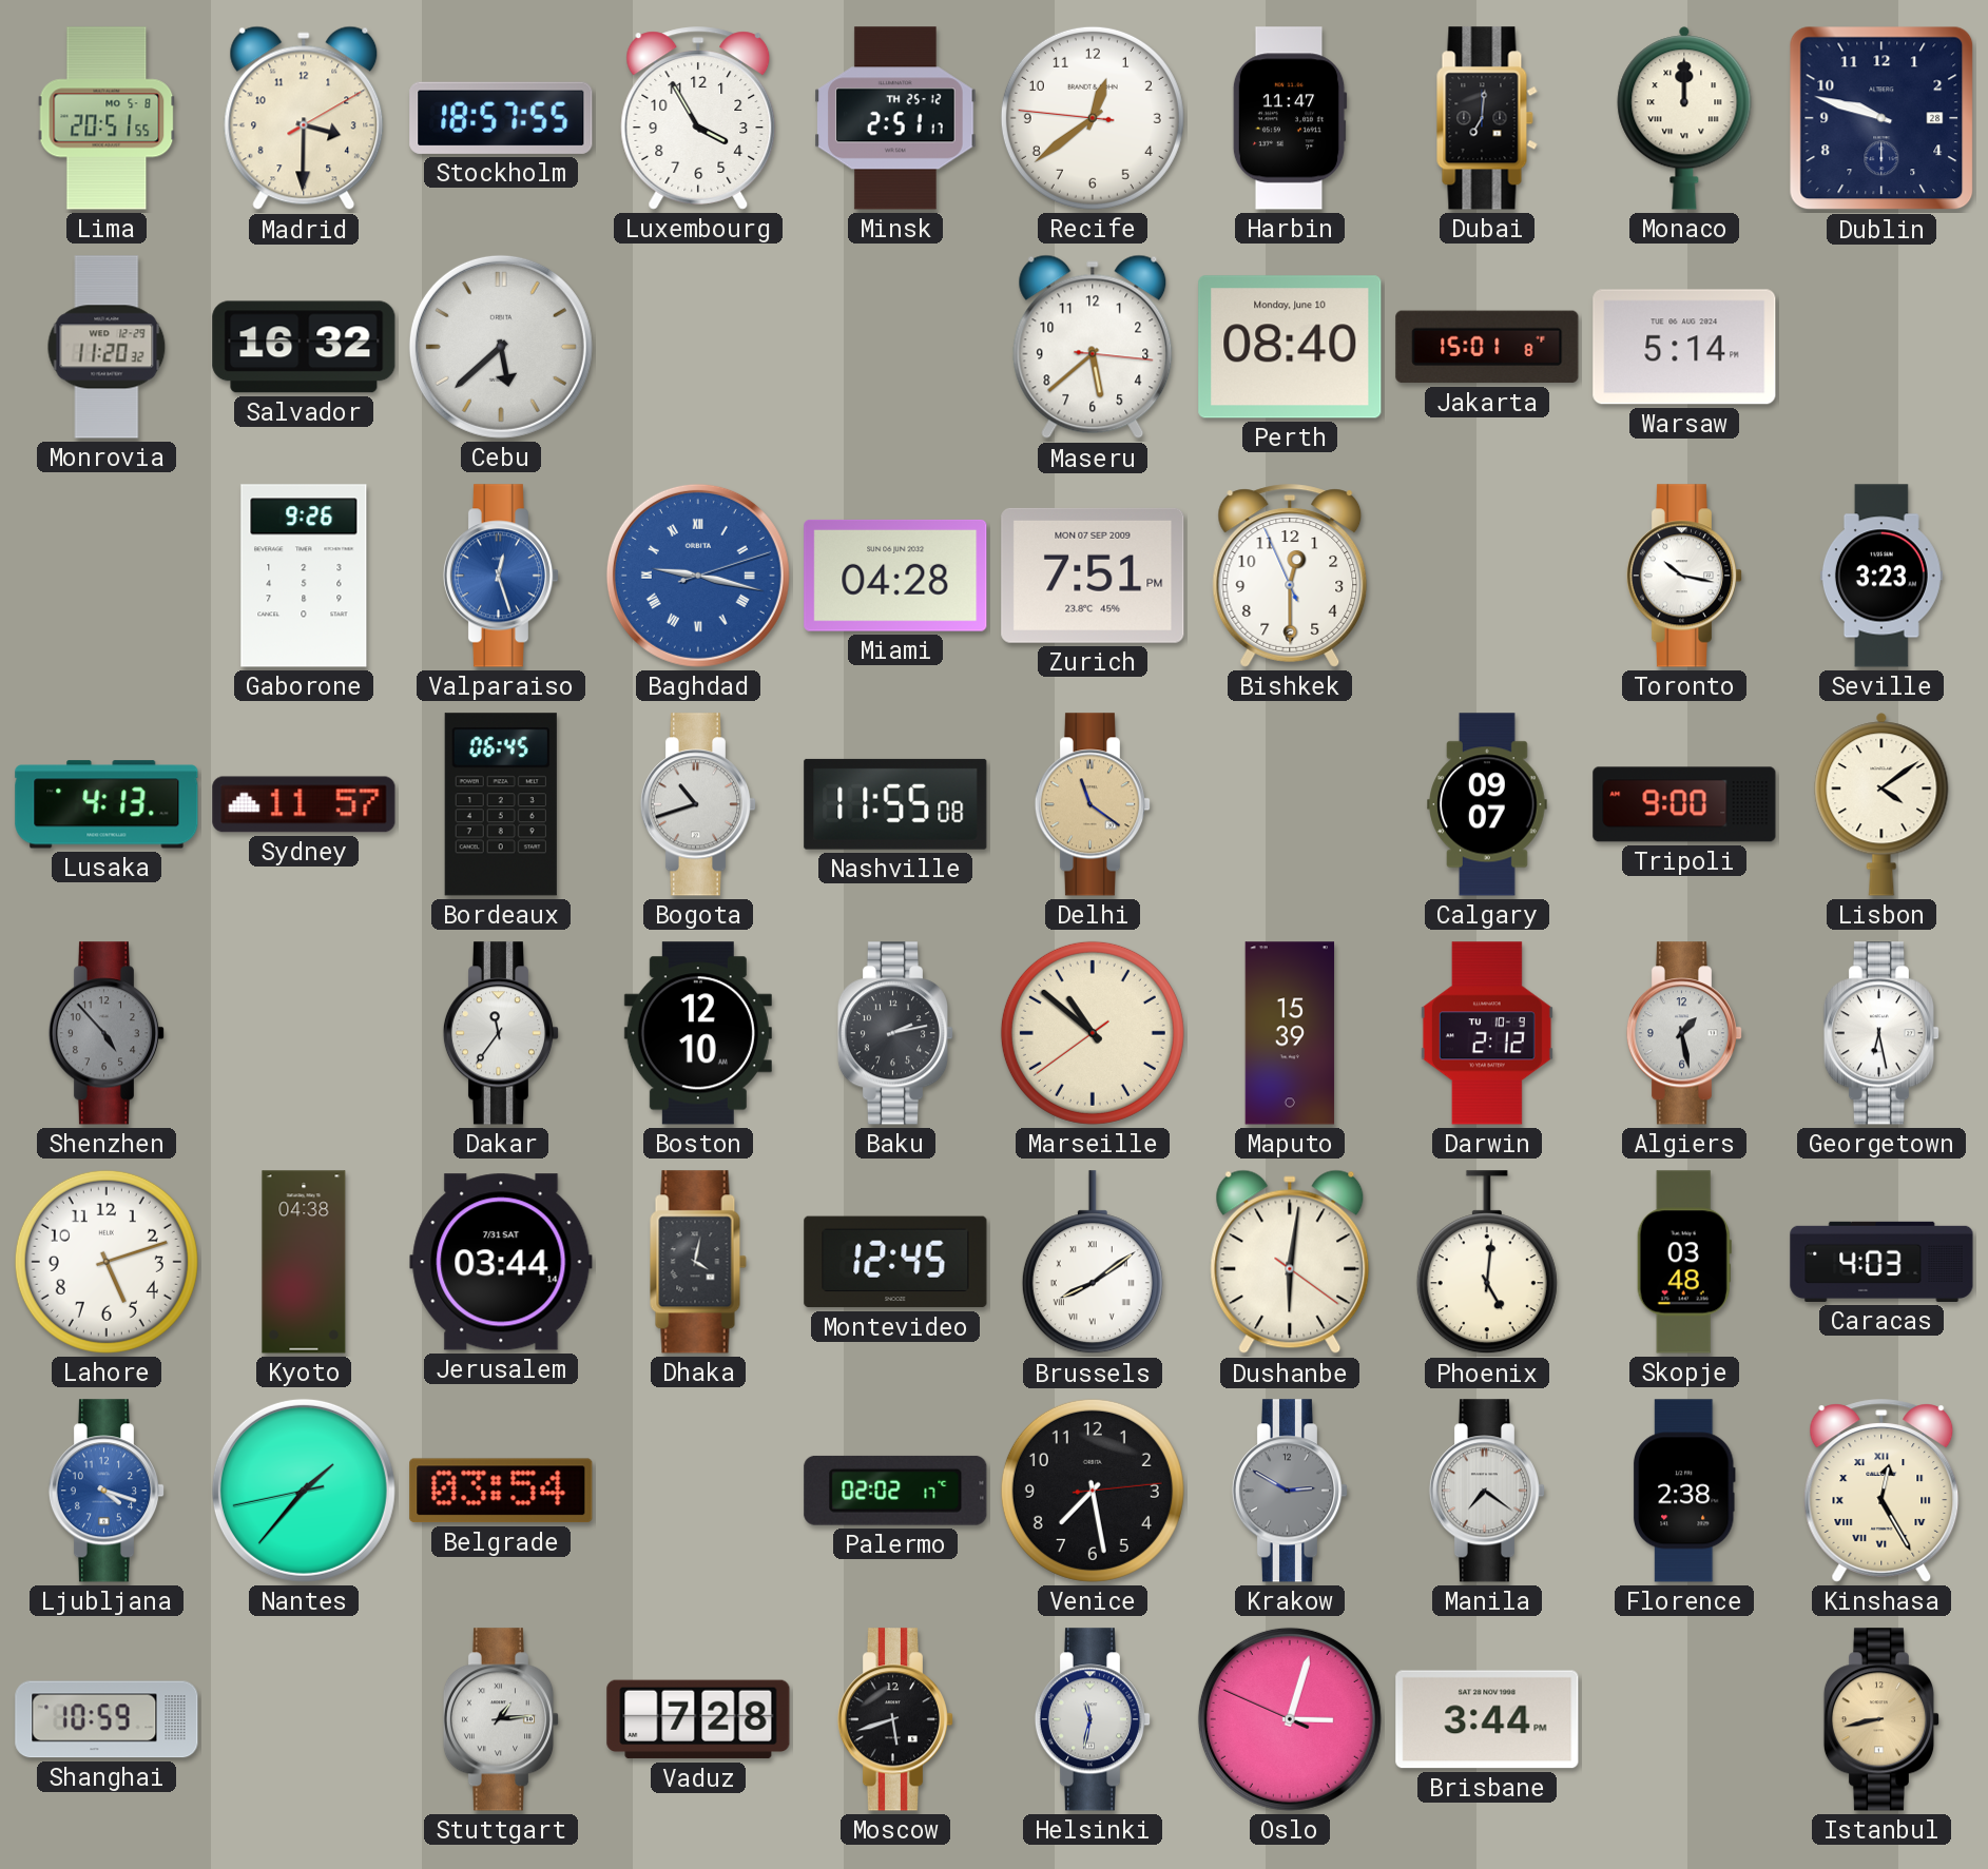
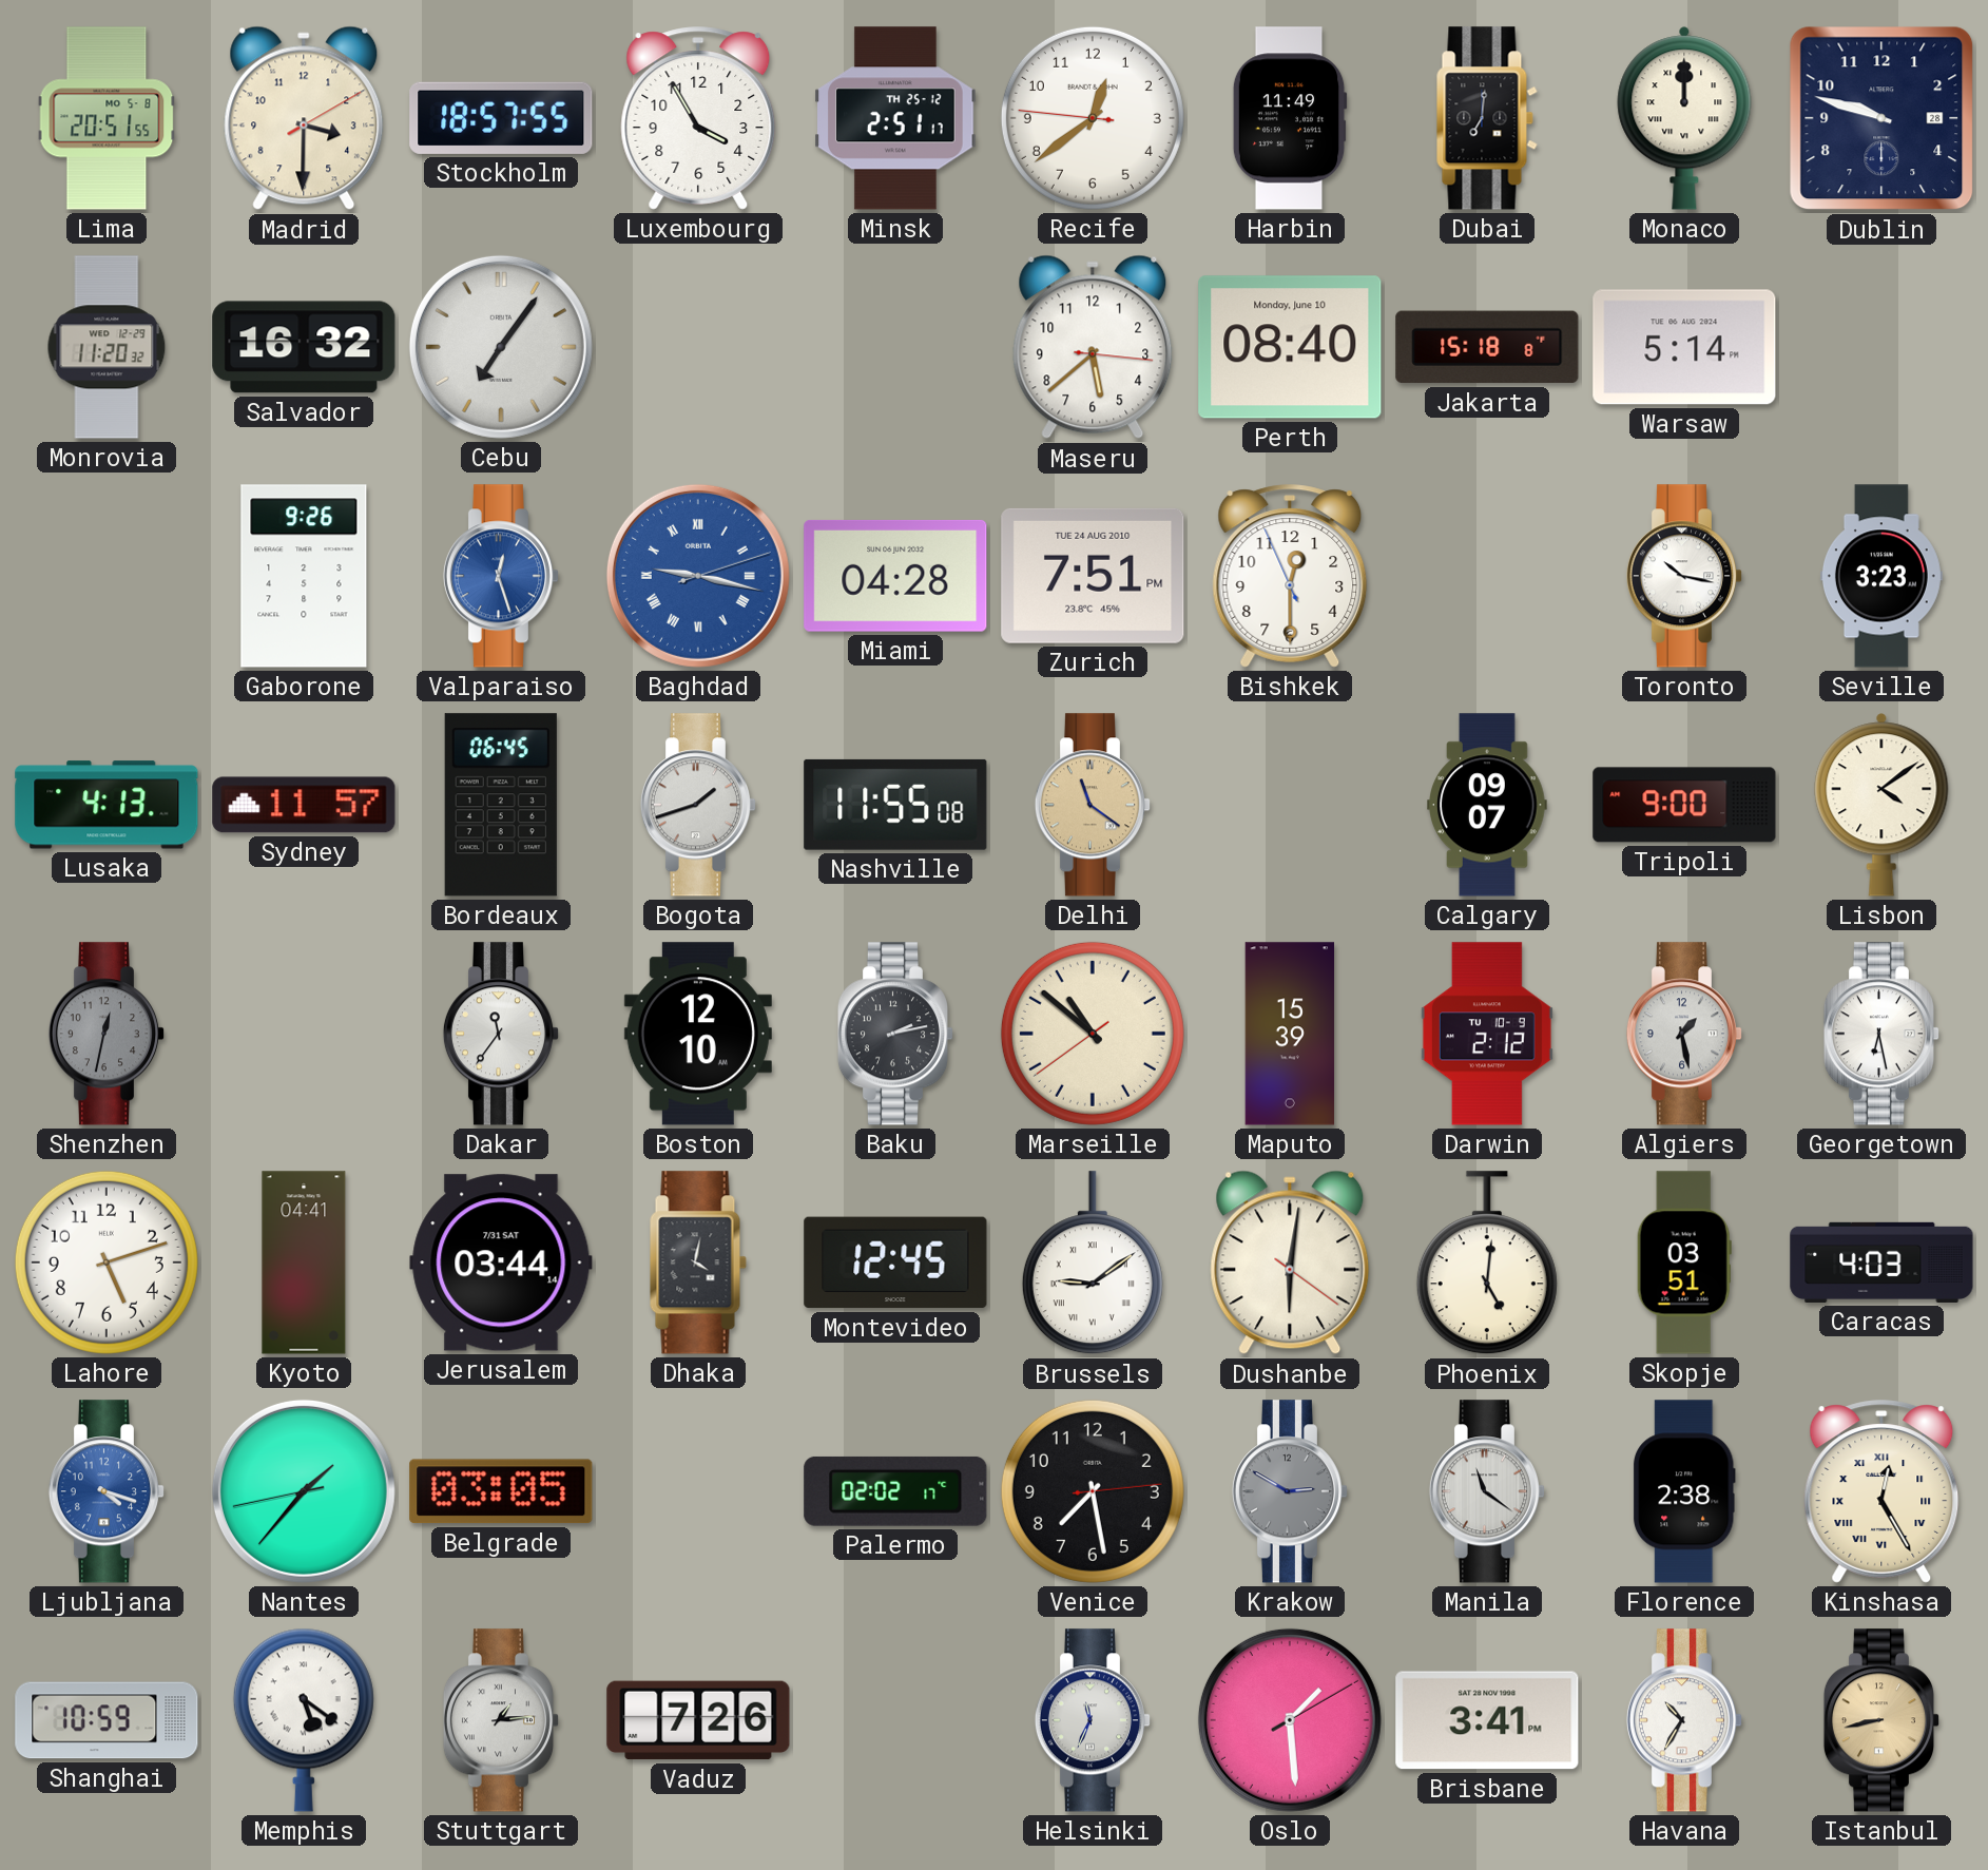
Harbin: 11:47 -> 11:49
Cebu: 5:38 -> 7:06
Jakarta: 15:01 -> 15:18
Zurich date: MON 07 SEP 2009 -> TUE 24 AUG 2010
Bogota: 10:42 -> 1:42
Shenzhen: 4:53 -> 12:32
Kyoto: 04:38 -> 04:41
Brussels: 8:09 -> 9:09
Skopje: 03:48 -> 03:51
Belgrade: 03:54 -> 03:05
Manila: 7:21 -> 11:21
Memphis: none -> 5:21
Vaduz: 7:28 -> 7:26
Moscow: 5:42 -> none
Helsinki: 11:32 -> 11:34
Oslo: 3:02 -> 1:29
Brisbane: 3:44 -> 3:41
Havana: none -> 10:35
